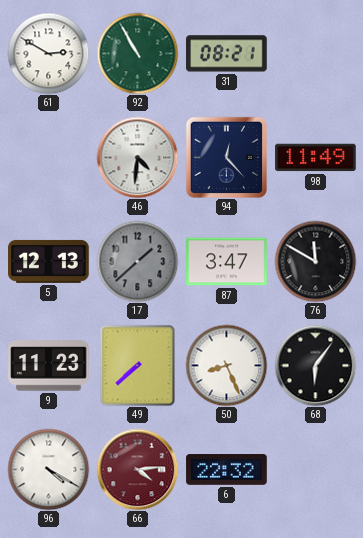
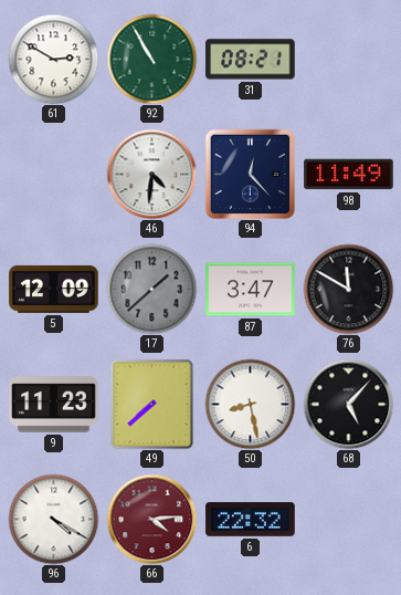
5: 12:13 -> 12:09
50: 8:26 -> 8:28
68: 6:06 -> 5:07
